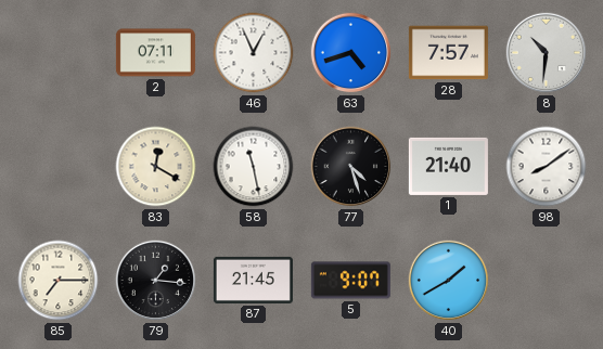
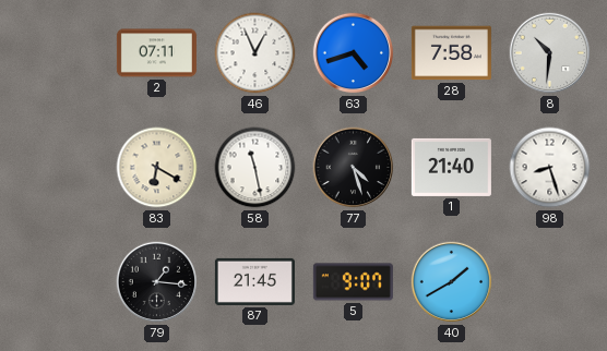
28: 7:57 -> 7:58
83: 12:20 -> 6:20
98: 8:09 -> 8:27
85: 7:15 -> none
